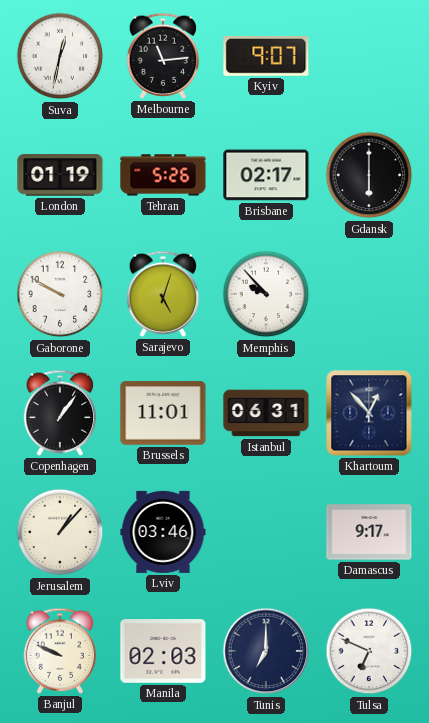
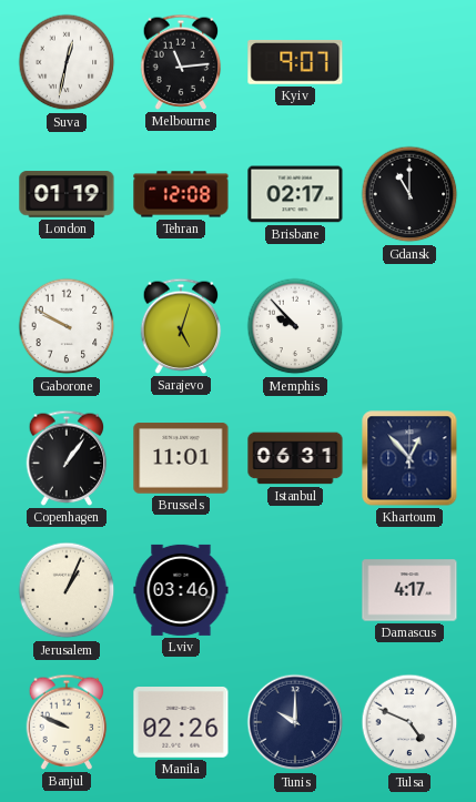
Tehran: 5:26 -> 12:08
Gdansk: 6:00 -> 11:00
Jerusalem: 1:07 -> 1:04
Damascus: 9:17 -> 4:17
Manila: 02:03 -> 02:26
Tunis: 7:00 -> 10:00
Tulsa: 6:49 -> 4:49
